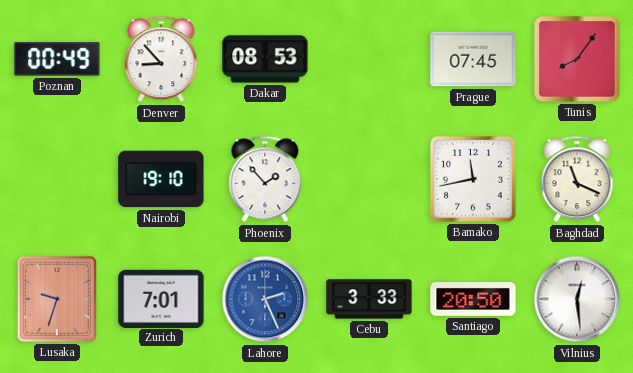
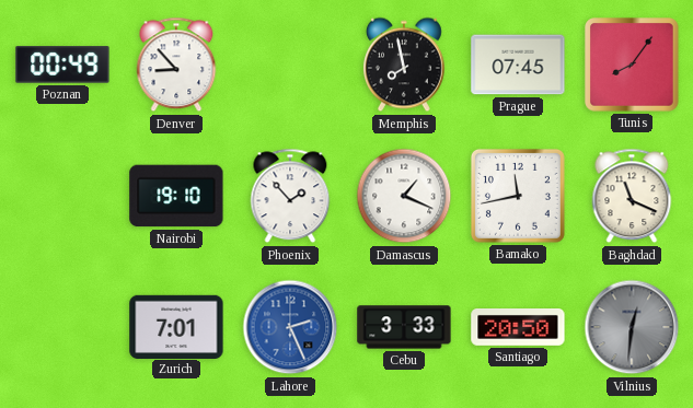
Dakar: 08:53 -> none
Memphis: none -> 7:58
Damascus: none -> 1:19
Lusaka: 9:33 -> none
Vilnius: 12:29 -> 12:31
Vilnius dial: white -> grey
